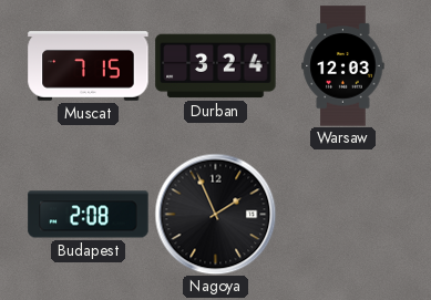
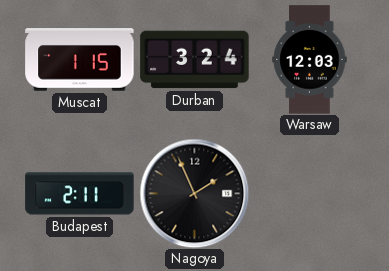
Muscat: 7:15 -> 1:15
Budapest: 2:08 -> 2:11
